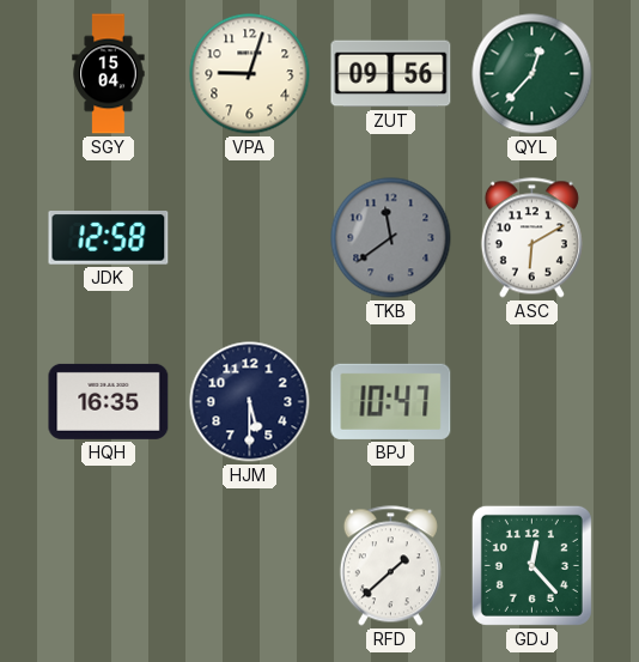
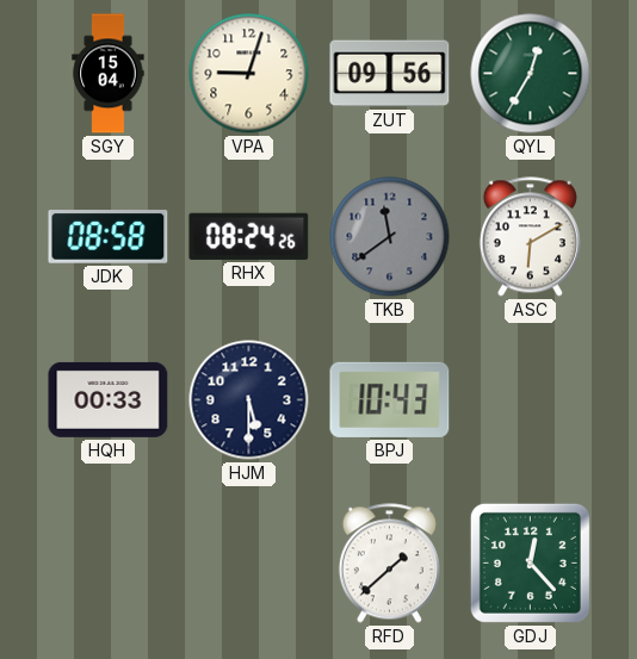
QYL: 12:37 -> 12:35
JDK: 12:58 -> 08:58
RHX: none -> 08:24
HQH: 16:35 -> 00:33
BPJ: 10:47 -> 10:43
